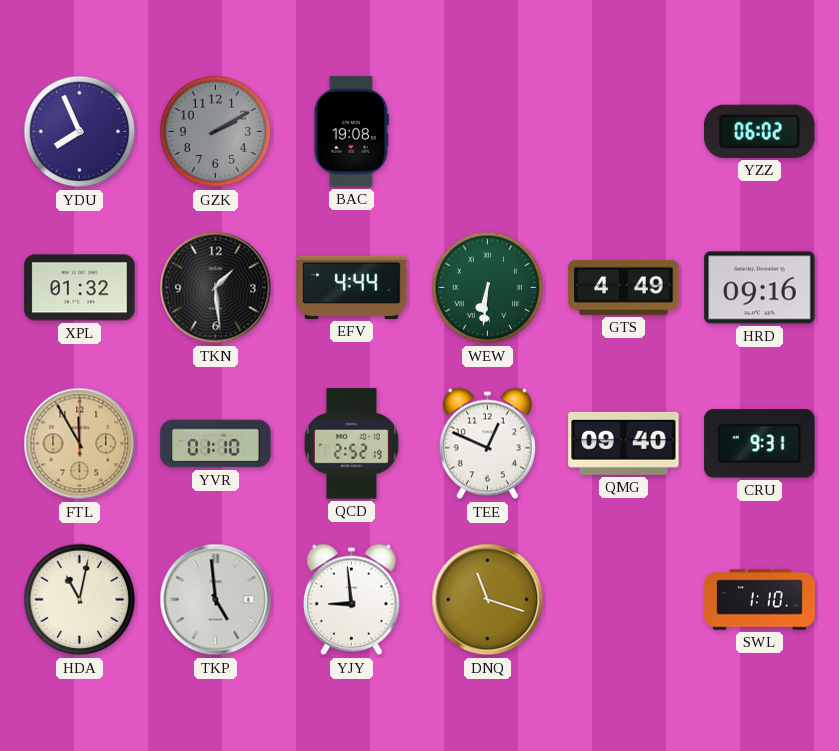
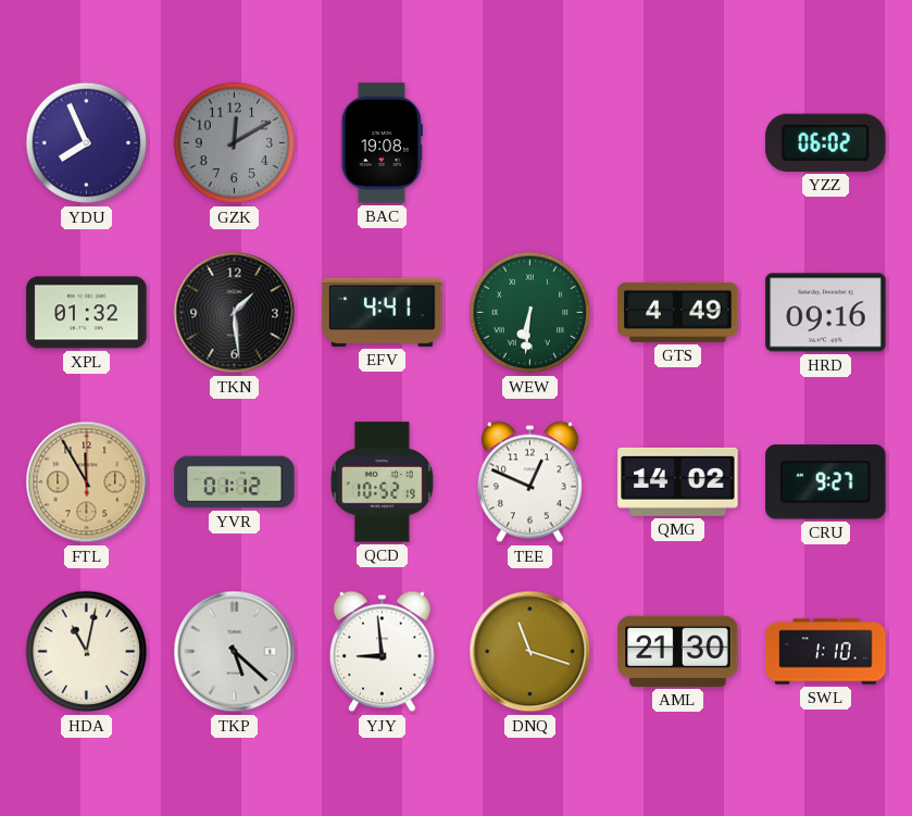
GZK: 2:10 -> 12:10
EFV: 4:44 -> 4:41
YVR: 01:10 -> 01:12
QCD: 2:52 -> 10:52
QMG: 09:40 -> 14:02
CRU: 9:31 -> 9:27
TKP: 4:59 -> 5:22
AML: none -> 21:30
